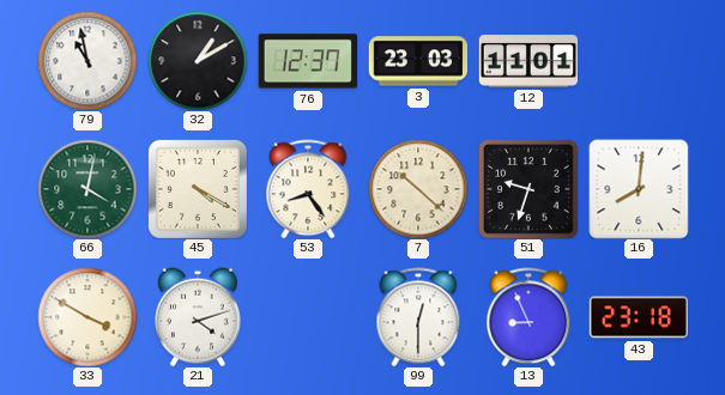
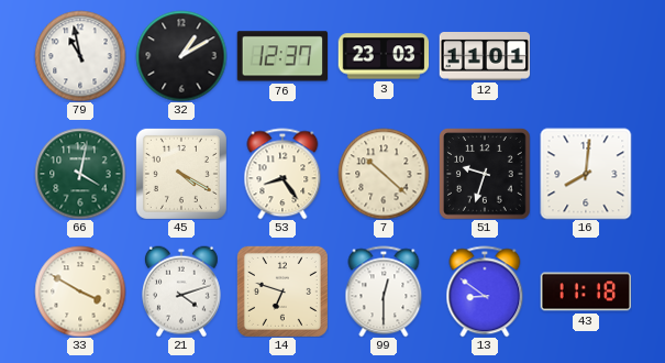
14: none -> 6:48
13: 8:56 -> 8:51
43: 23:18 -> 11:18
